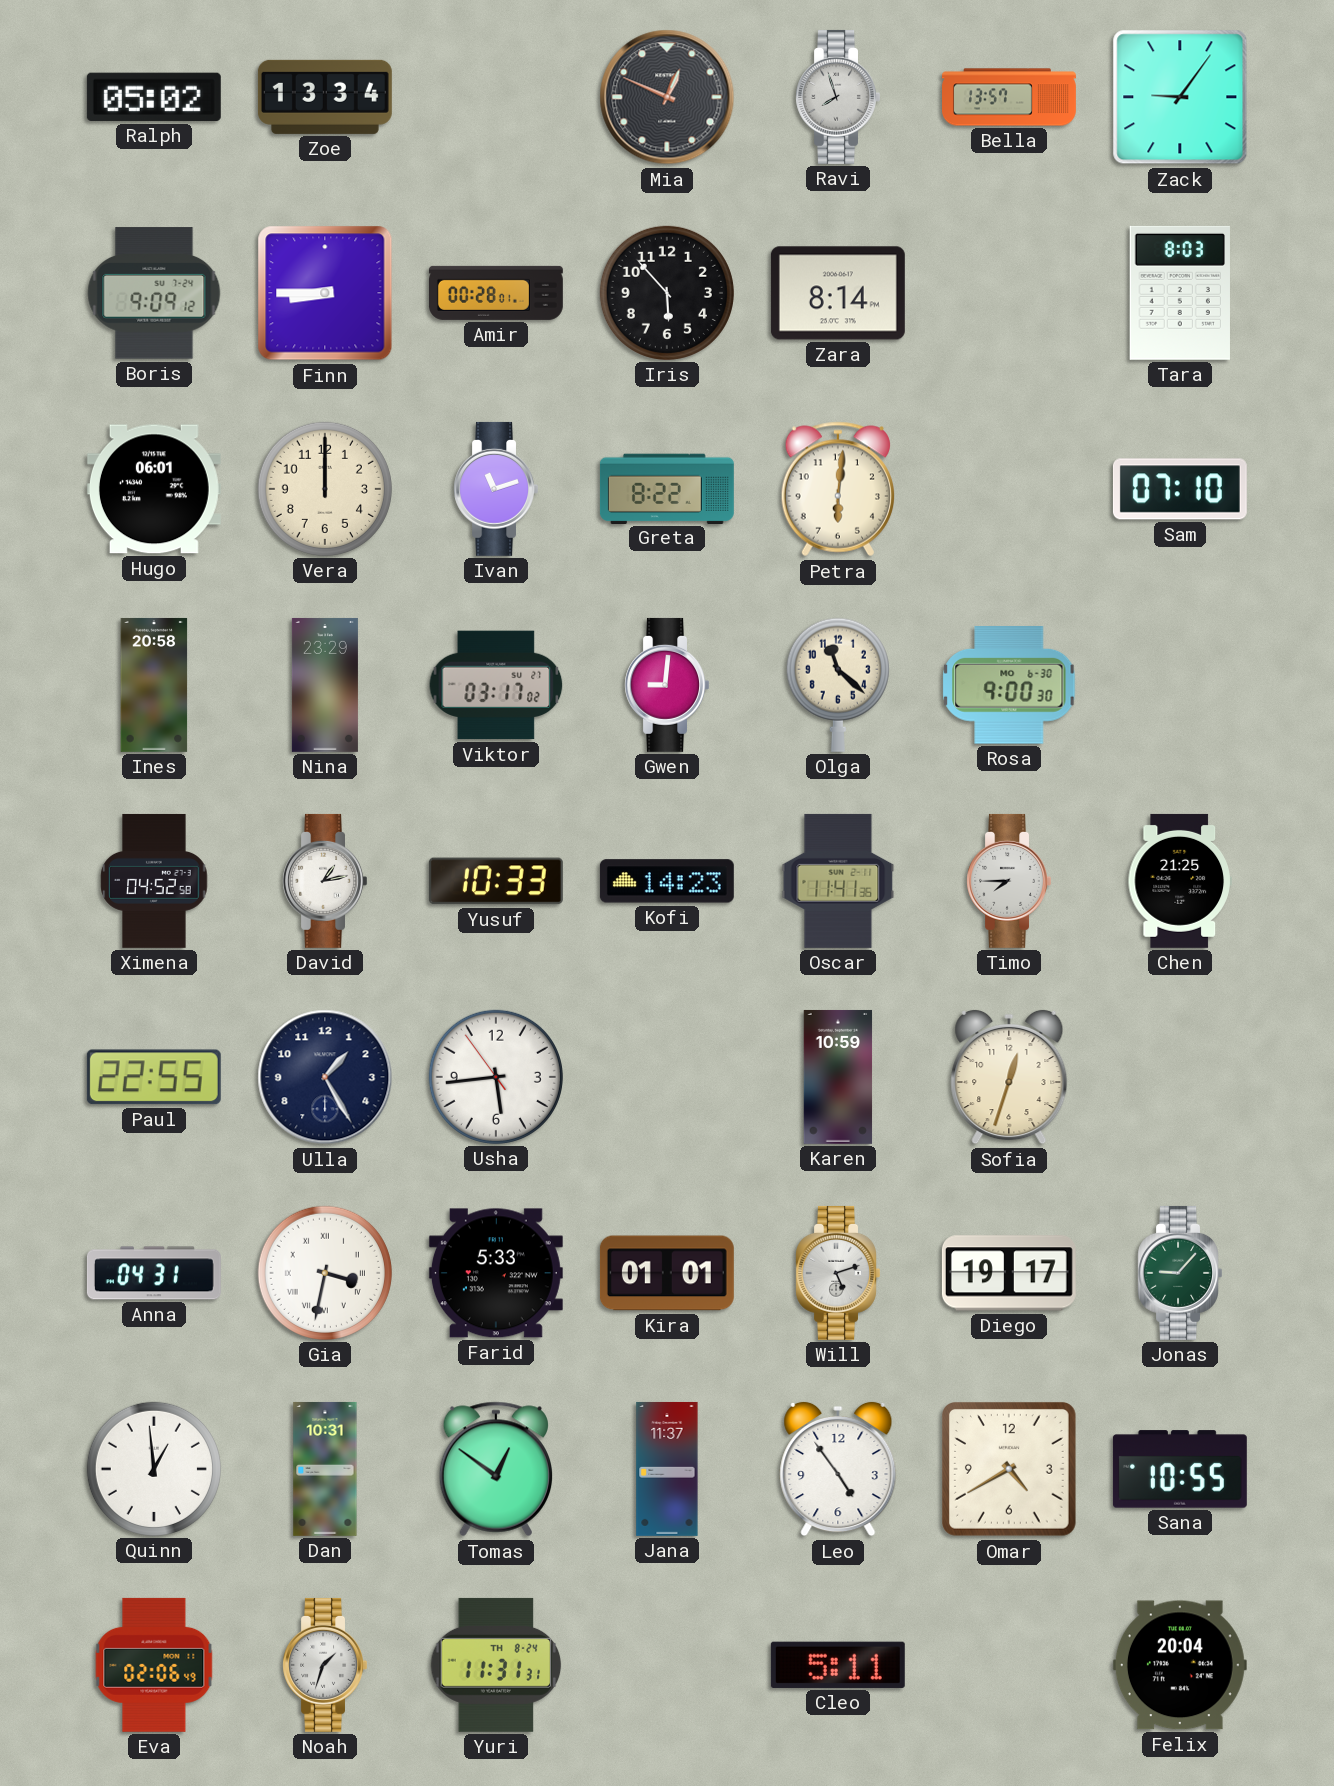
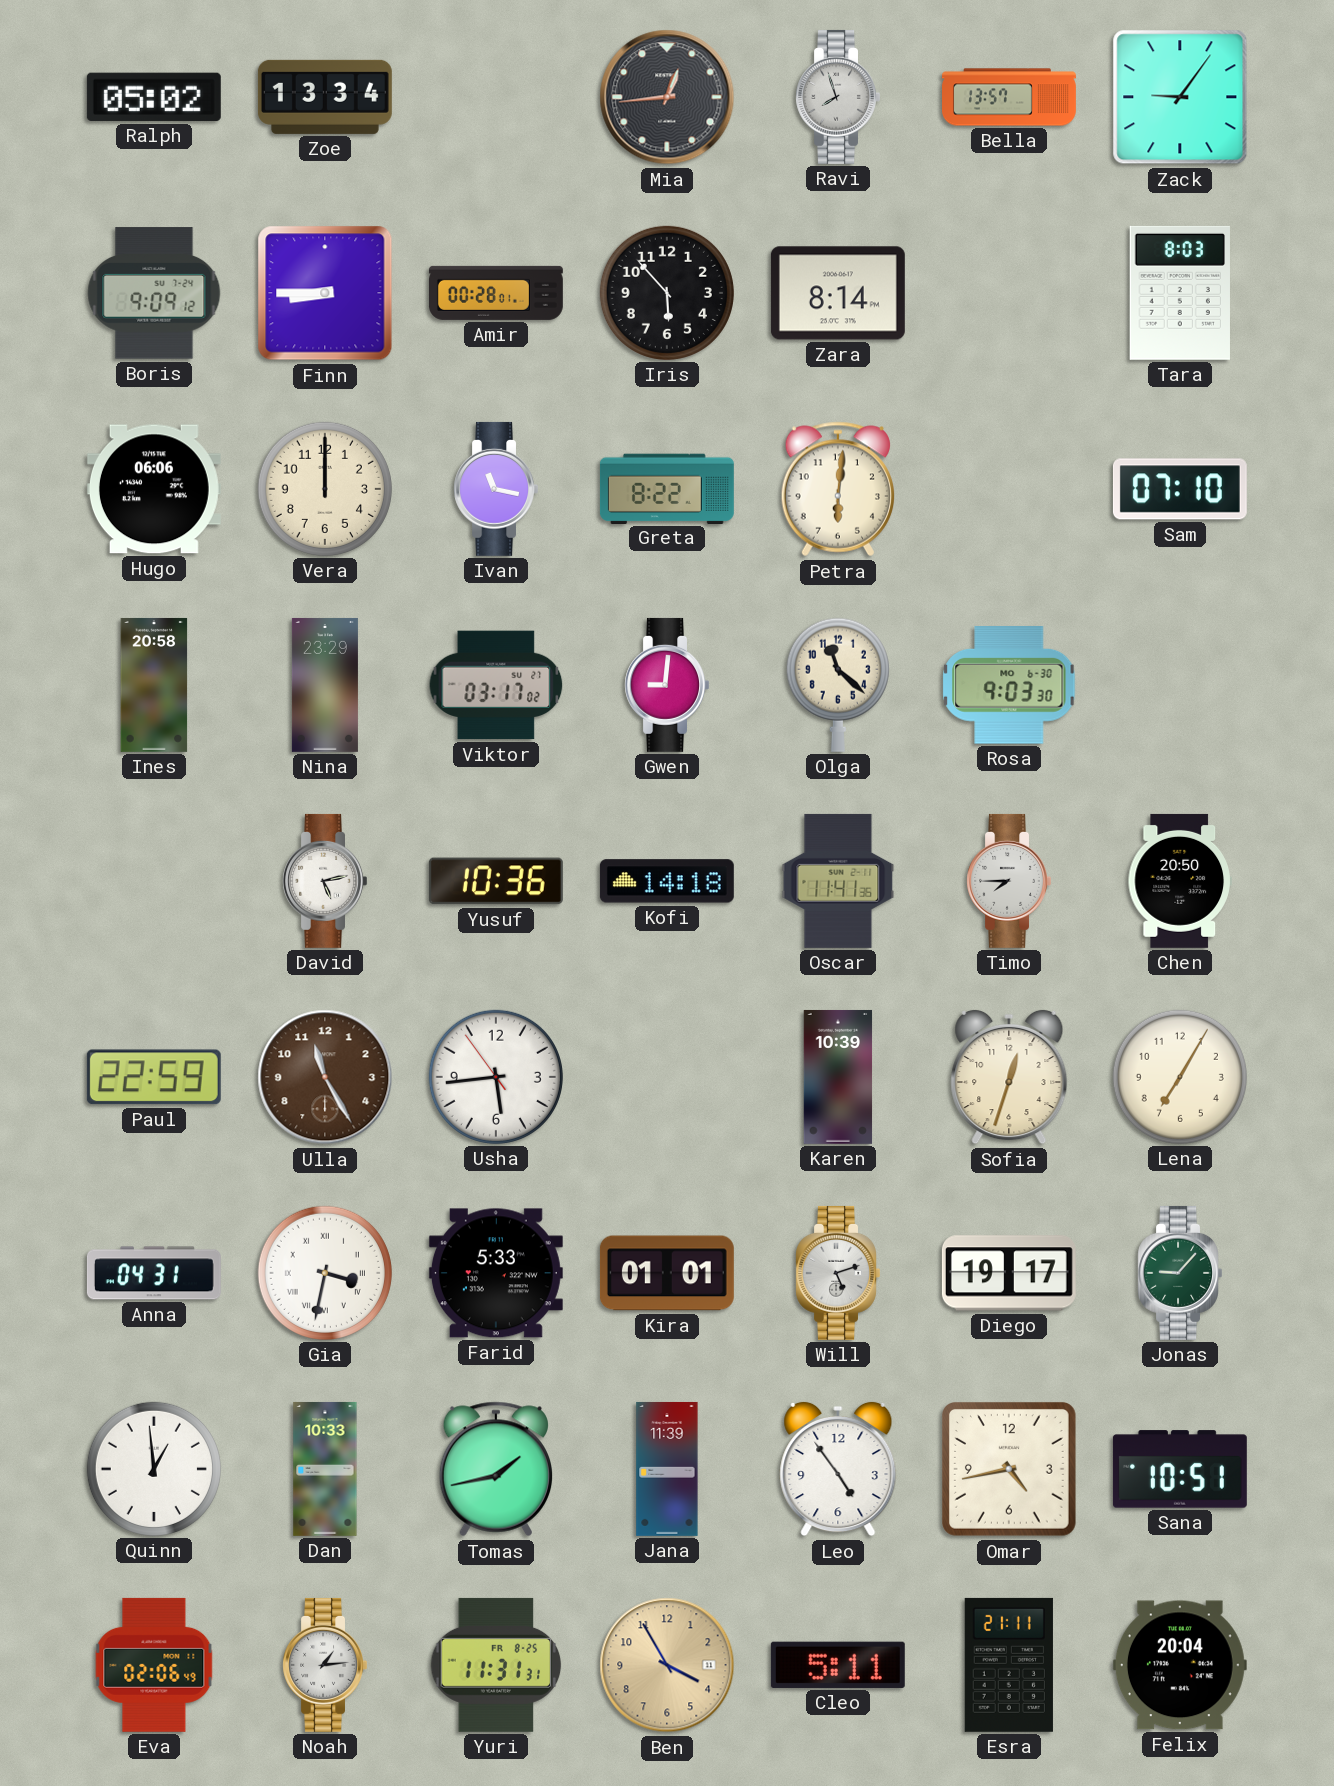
Mia: 12:49 -> 12:44
Hugo: 06:01 -> 06:06
Ivan: 11:12 -> 11:17
Rosa: 9:00 -> 9:03
Ximena: 04:52 -> none
David: 1:13 -> 5:13
Yusuf: 10:33 -> 10:36
Kofi: 14:23 -> 14:18
Chen: 21:25 -> 20:50
Paul: 22:55 -> 22:59
Ulla: 1:25 -> 11:25
Ulla dial: navy -> brown
Karen: 10:59 -> 10:39
Lena: none -> 7:05
Dan: 10:31 -> 10:33
Tomas: 12:51 -> 1:43
Jana: 11:37 -> 11:39
Omar: 4:40 -> 4:43
Sana: 10:55 -> 10:51
Noah: 1:33 -> 1:14
Yuri date: TH 8-24 -> FR 8-25
Ben: none -> 3:55
Esra: none -> 21:11
